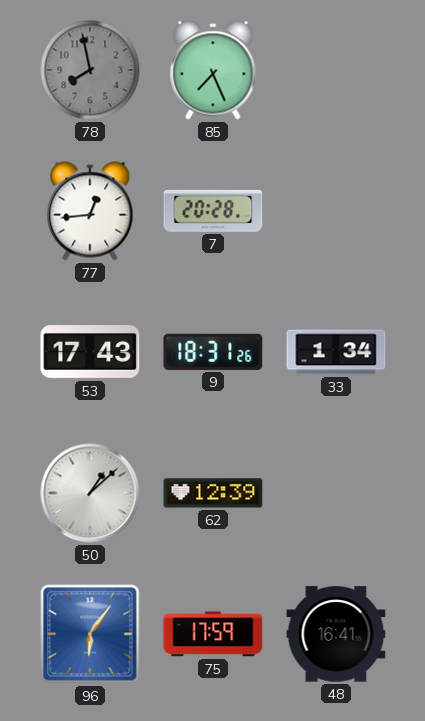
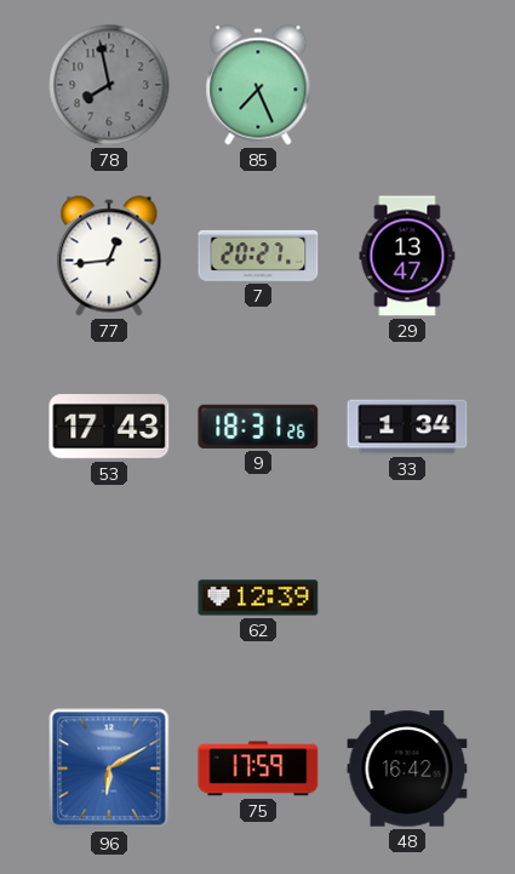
7: 20:28 -> 20:27
29: none -> 13:47
50: 1:08 -> none
96: 6:06 -> 6:10
48: 16:41 -> 16:42
